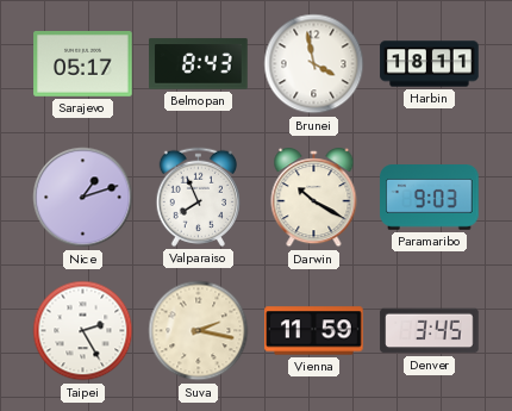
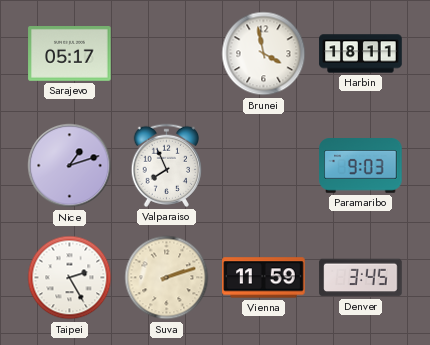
Belmopan: 8:43 -> none
Darwin: 10:20 -> none
Suva: 2:17 -> 2:12
